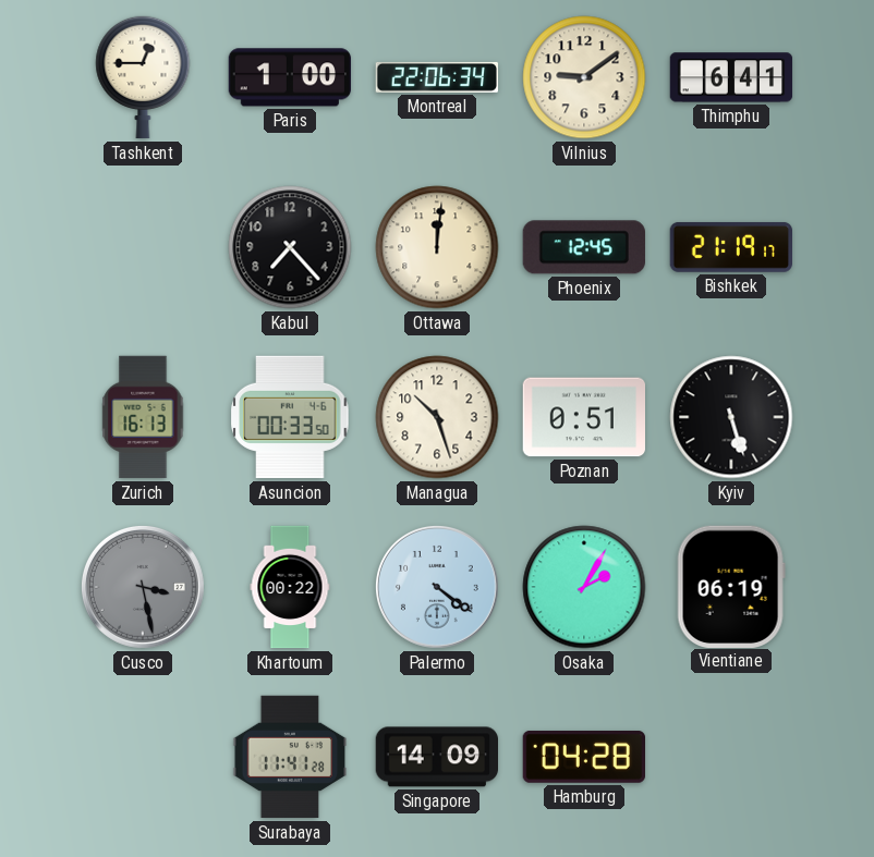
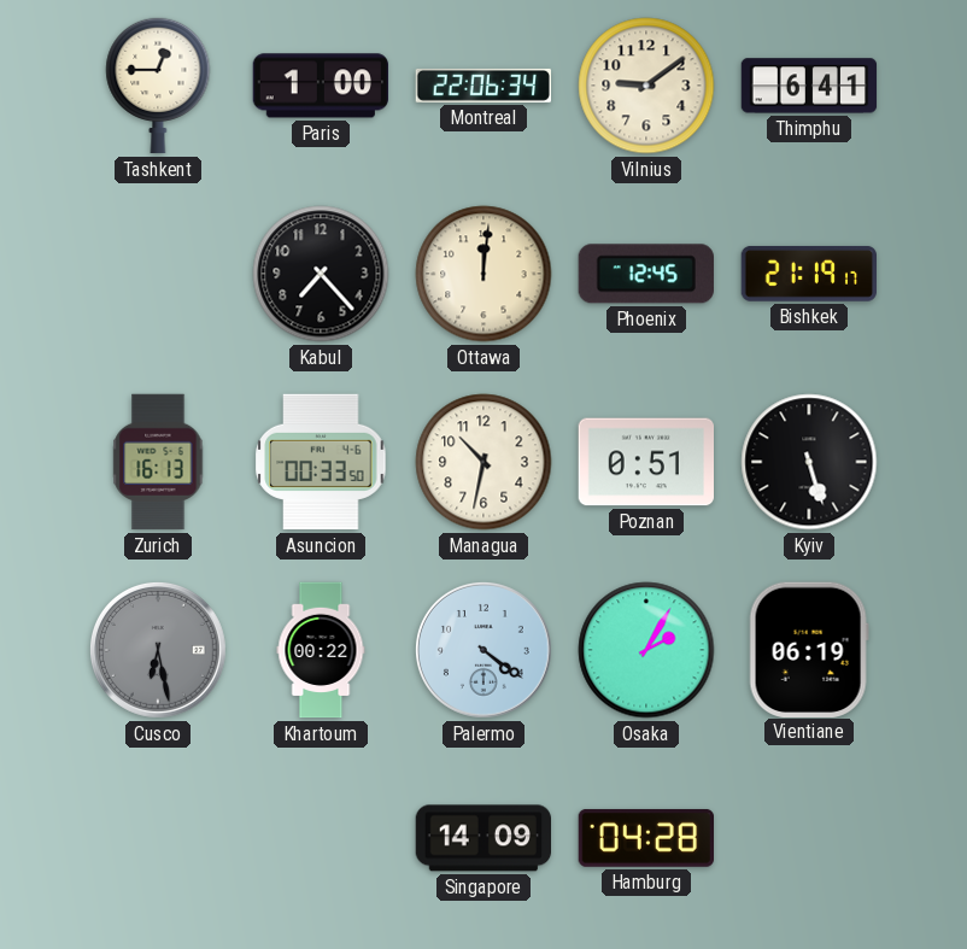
Managua: 10:27 -> 10:32
Cusco: 3:28 -> 6:28
Surabaya: 11:41 -> none
